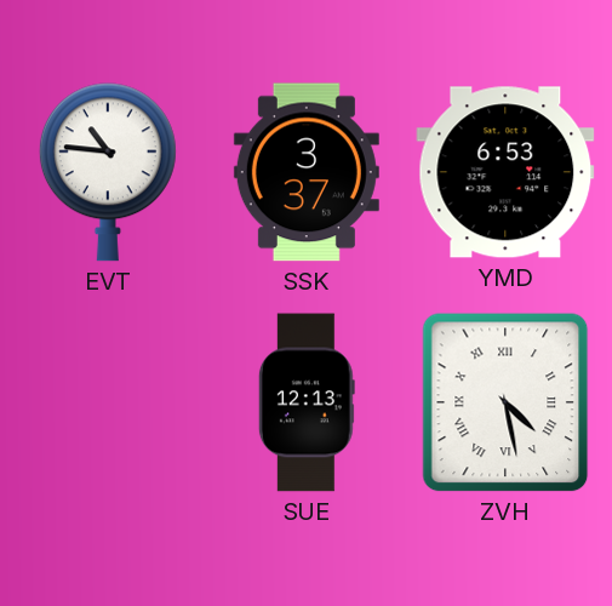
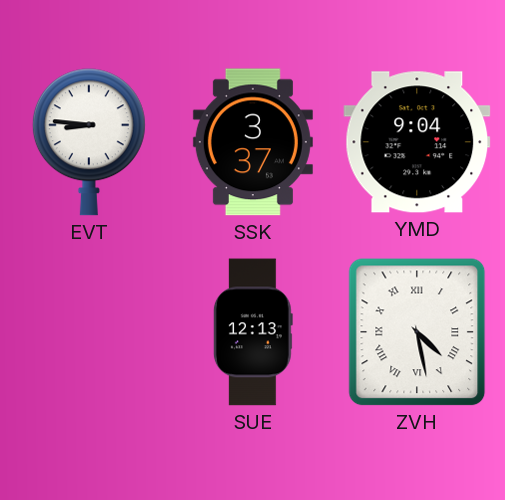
EVT: 10:46 -> 8:46
YMD: 6:53 -> 9:04
